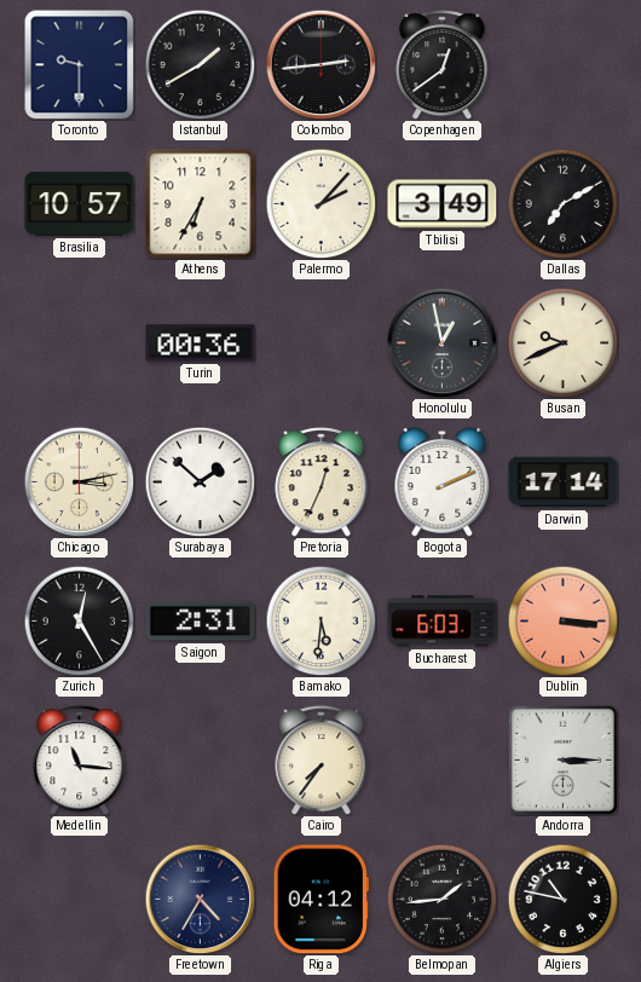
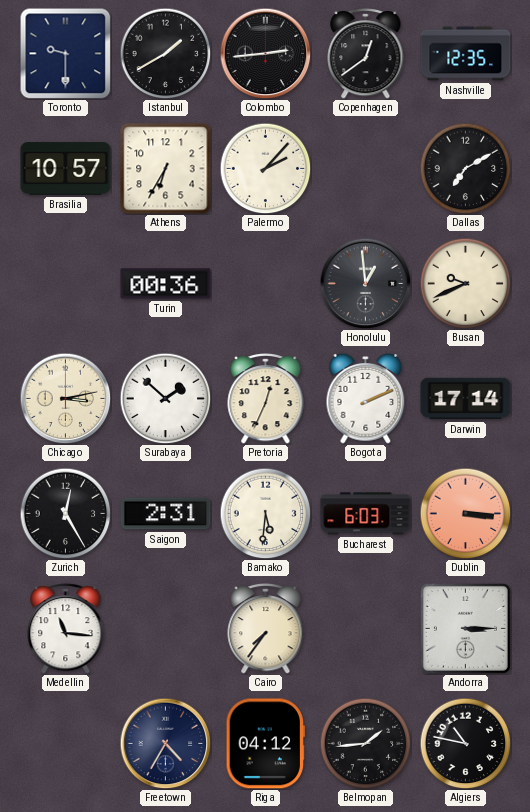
Nashville: none -> 12:35
Tbilisi: 3:49 -> none
Honolulu: 12:58 -> 12:59
